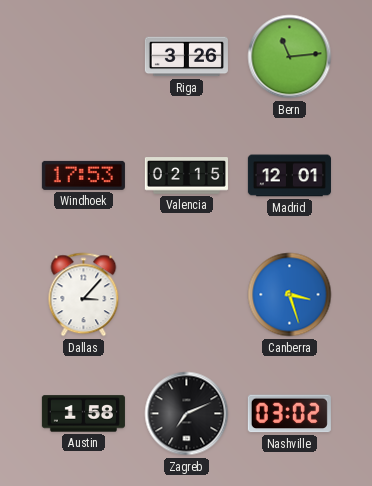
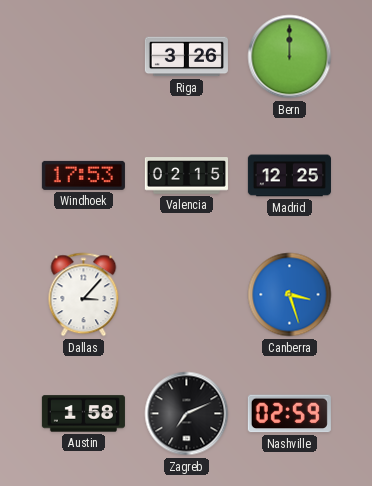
Bern: 11:14 -> 12:00
Madrid: 12:01 -> 12:25
Nashville: 03:02 -> 02:59
